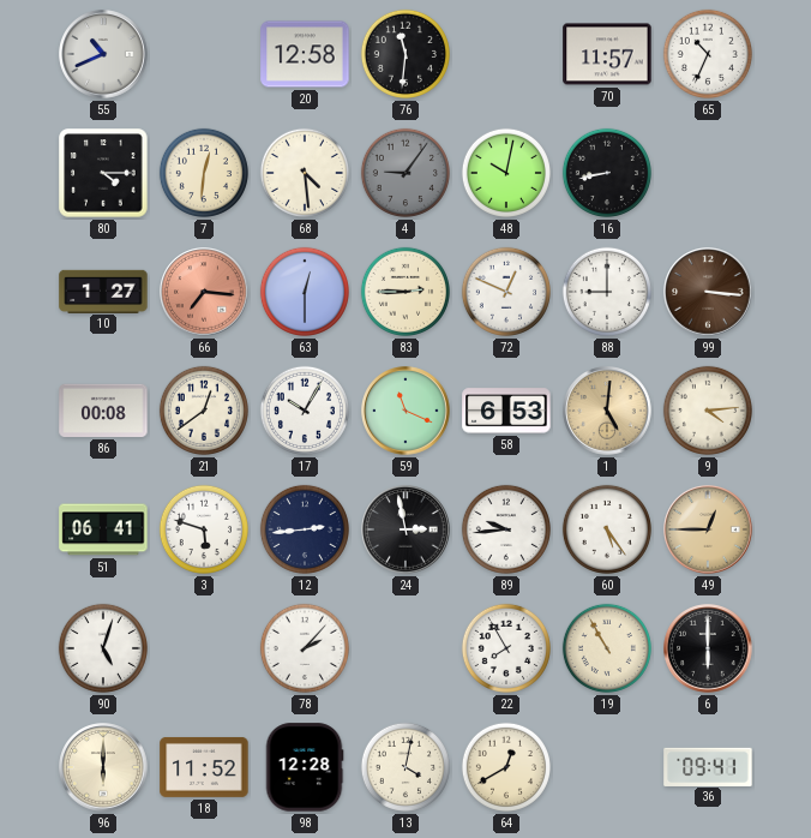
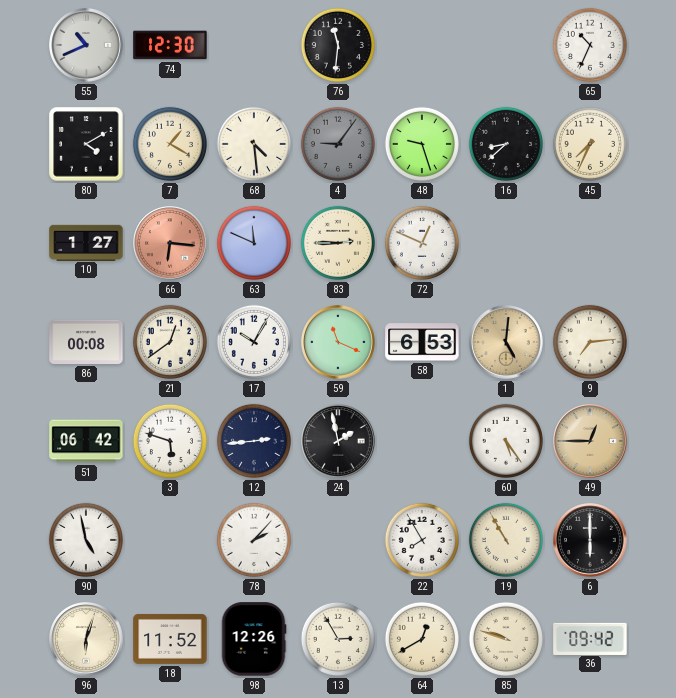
74: none -> 12:30
20: 12:58 -> none
70: 11:57 -> none
80: 4:15 -> 4:10
7: 12:31 -> 1:20
48: 10:02 -> 9:27
16: 8:43 -> 8:38
45: none -> 7:34
66: 7:16 -> 6:16
63: 12:30 -> 11:49
88: 9:00 -> none
99: 3:16 -> none
9: 4:14 -> 7:14
51: 06:41 -> 06:42
24: 2:58 -> 1:58
89: 9:44 -> none
90: 5:03 -> 4:58
96: 6:00 -> 6:03
98: 12:28 -> 12:26
13: 4:02 -> 2:55
85: none -> 9:48
36: 09:41 -> 09:42
